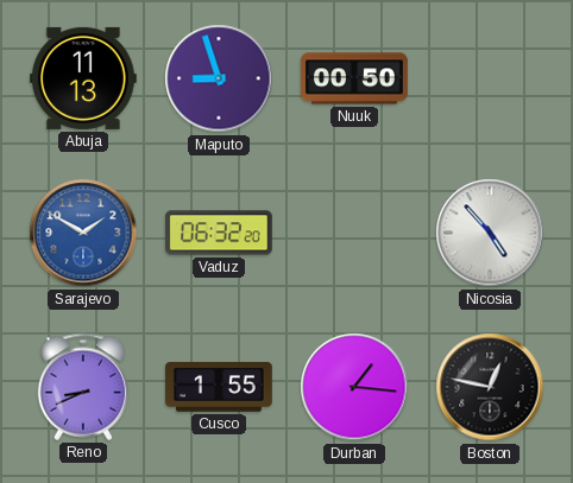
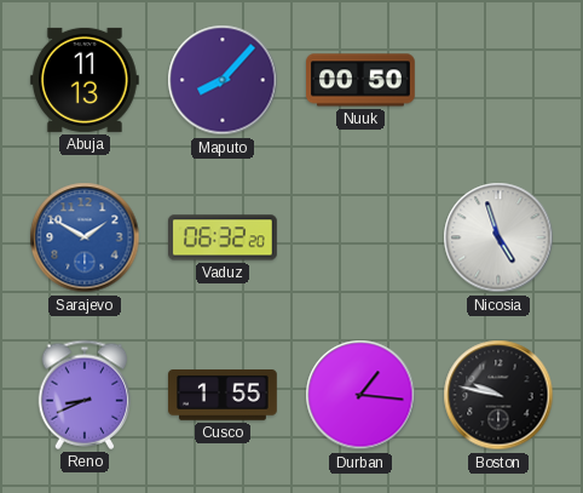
Maputo: 8:57 -> 8:07
Nicosia: 4:53 -> 4:57
Boston: 12:47 -> 9:47
